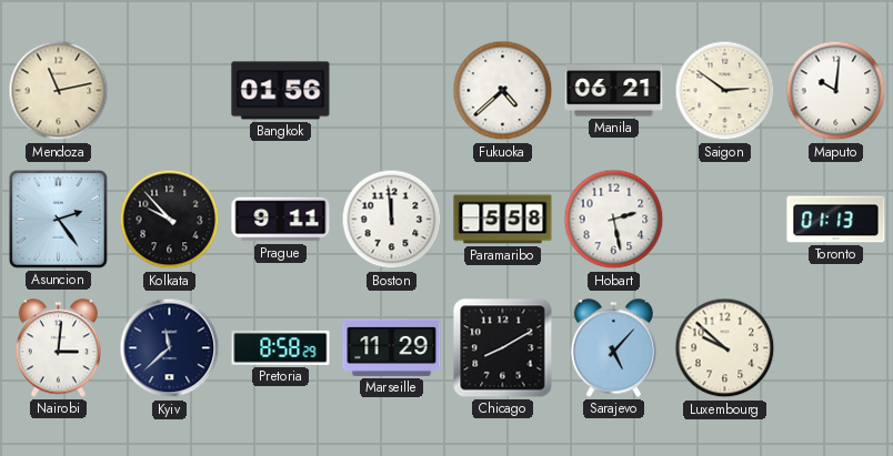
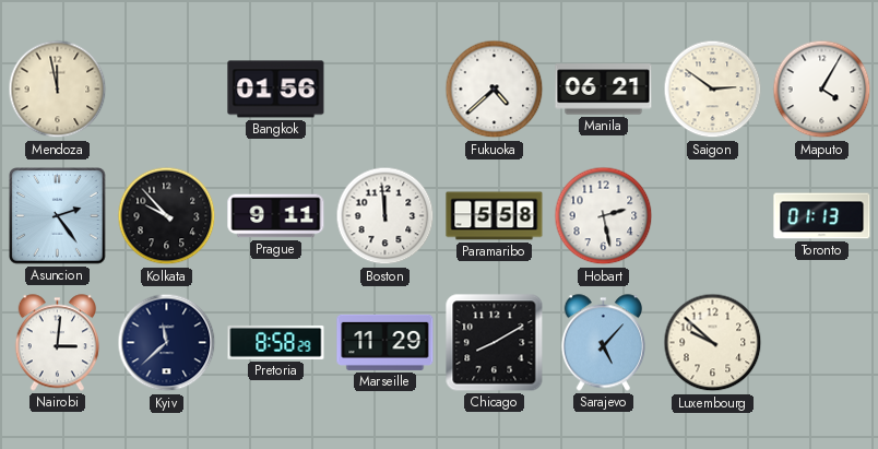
Mendoza: 11:13 -> 11:58
Maputo: 10:01 -> 4:05
